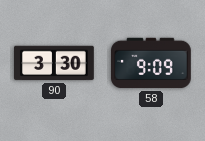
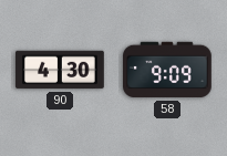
90: 3:30 -> 4:30
